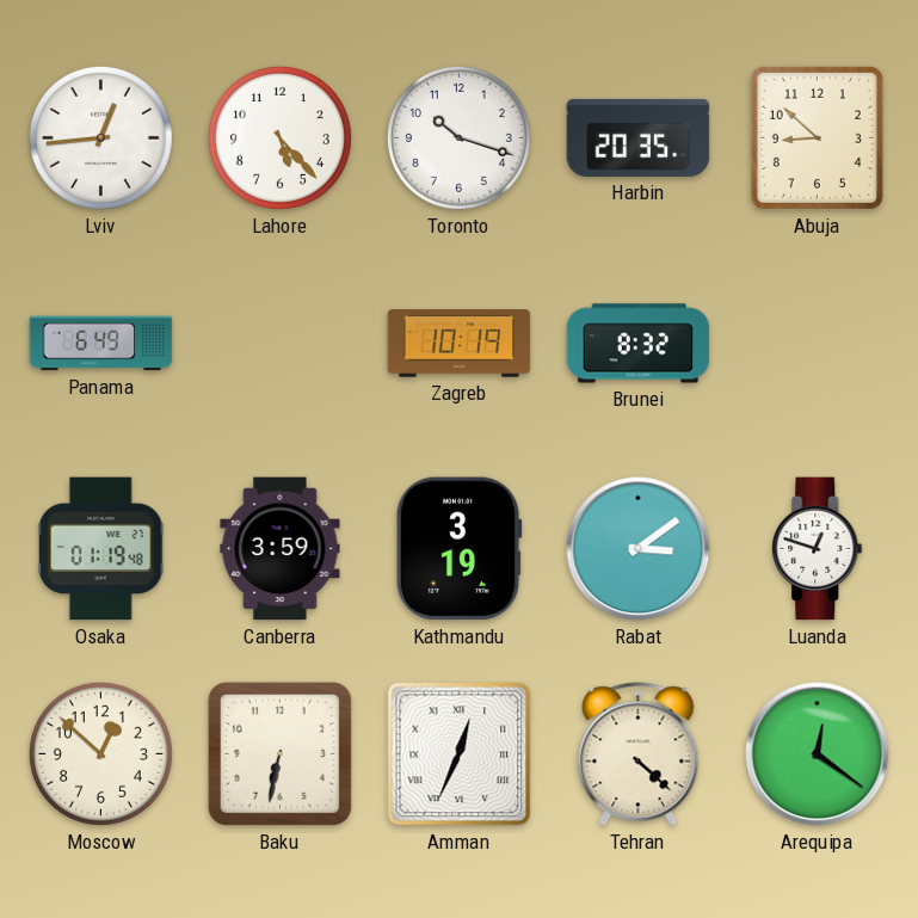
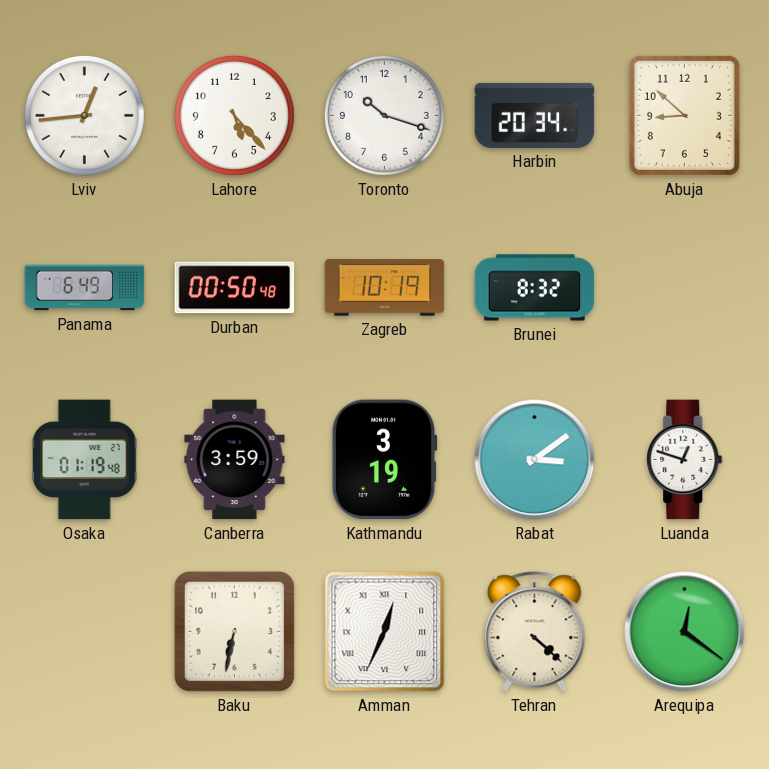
Harbin: 20:35 -> 20:34
Durban: none -> 00:50
Moscow: 12:52 -> none
